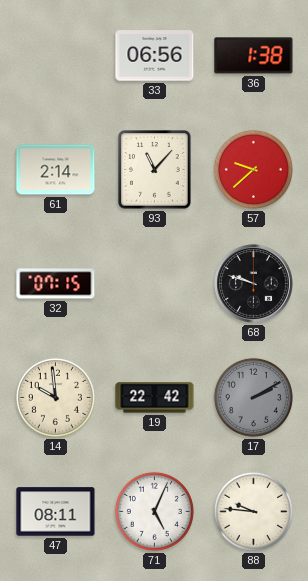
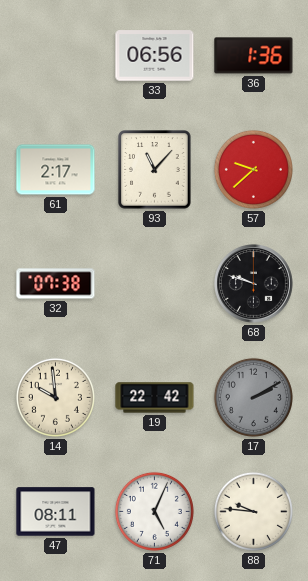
36: 1:38 -> 1:36
61: 2:14 -> 2:17
32: 07:15 -> 07:38
